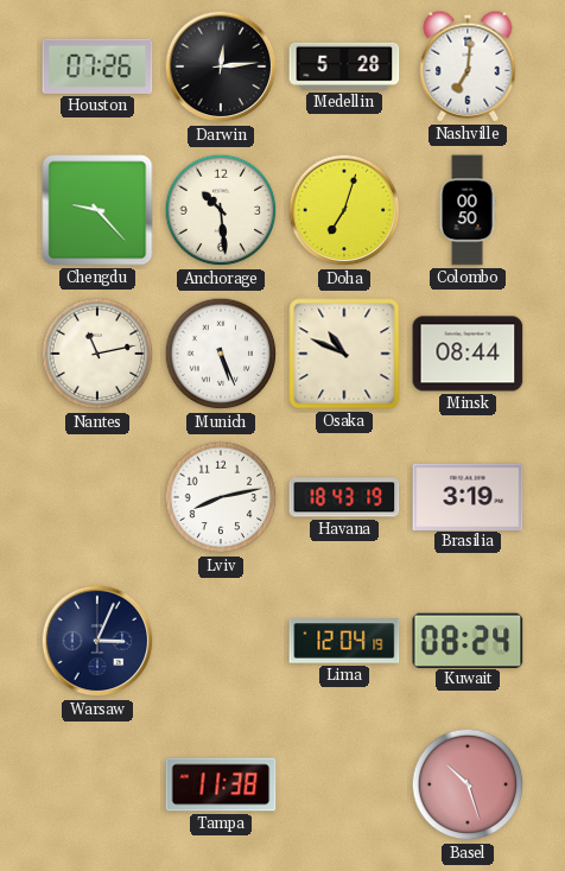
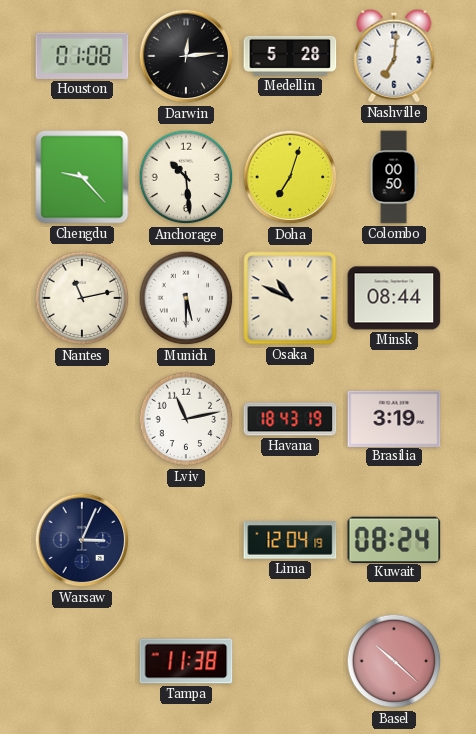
Houston: 07:26 -> 01:08
Munich: 5:26 -> 5:30
Lviv: 8:13 -> 11:13
Basel: 10:27 -> 10:22
